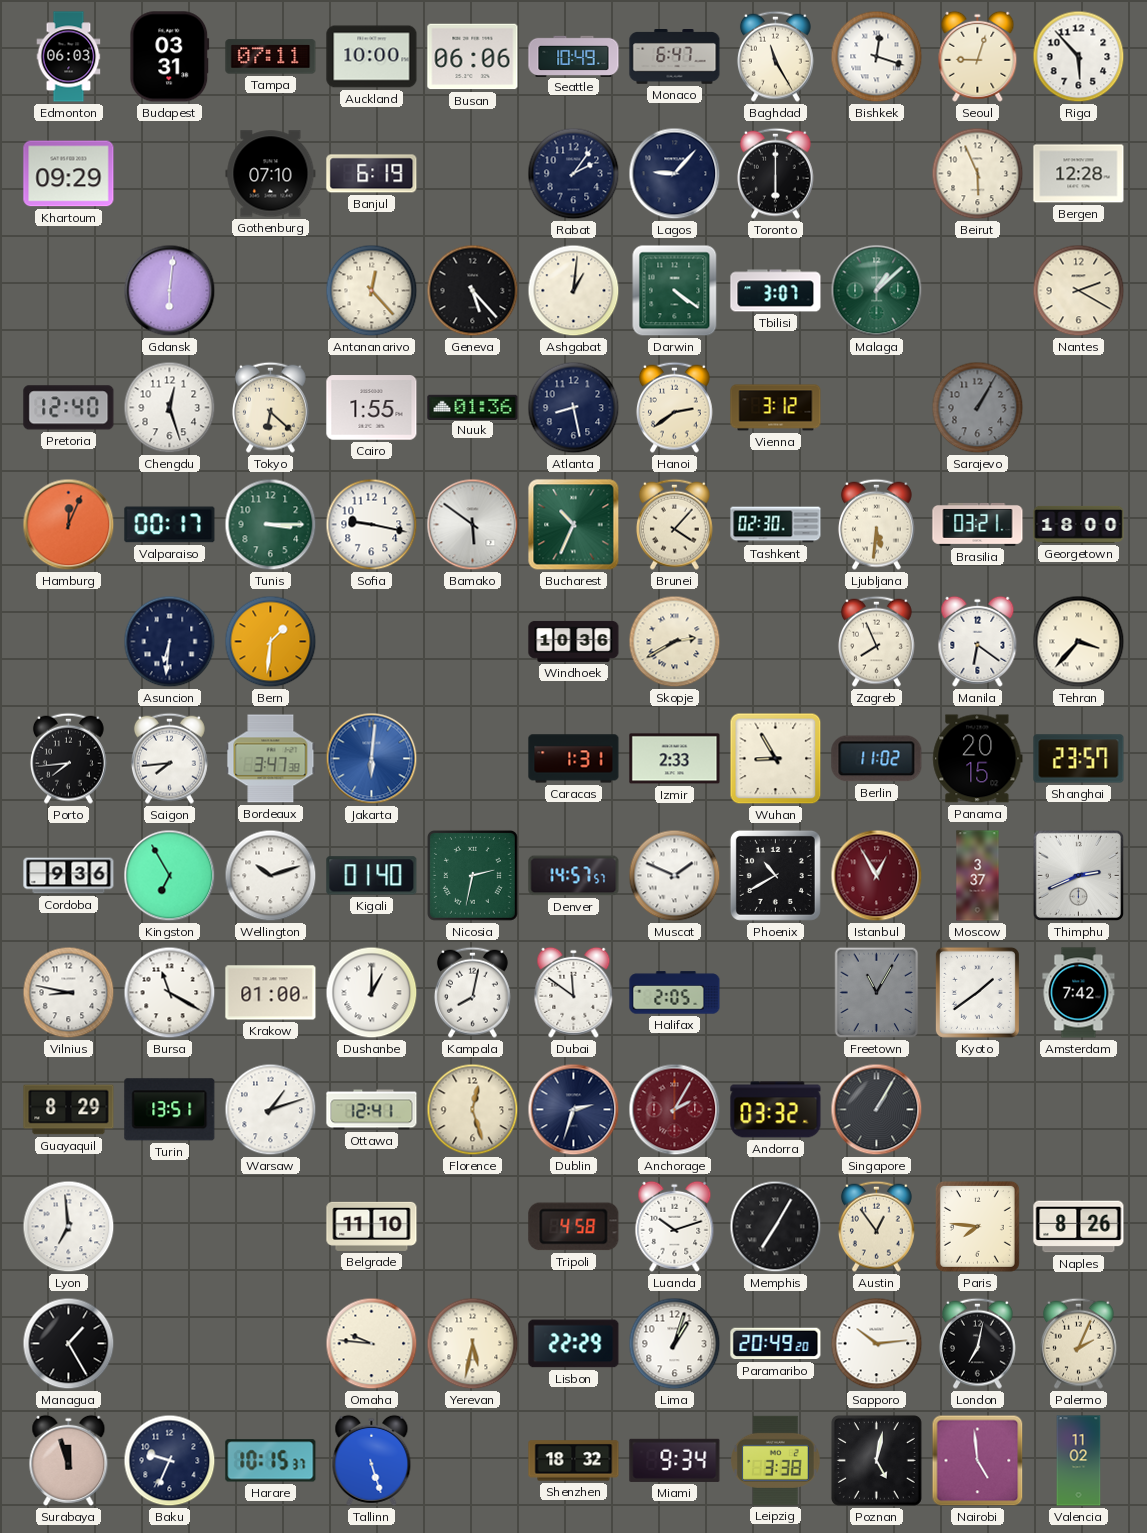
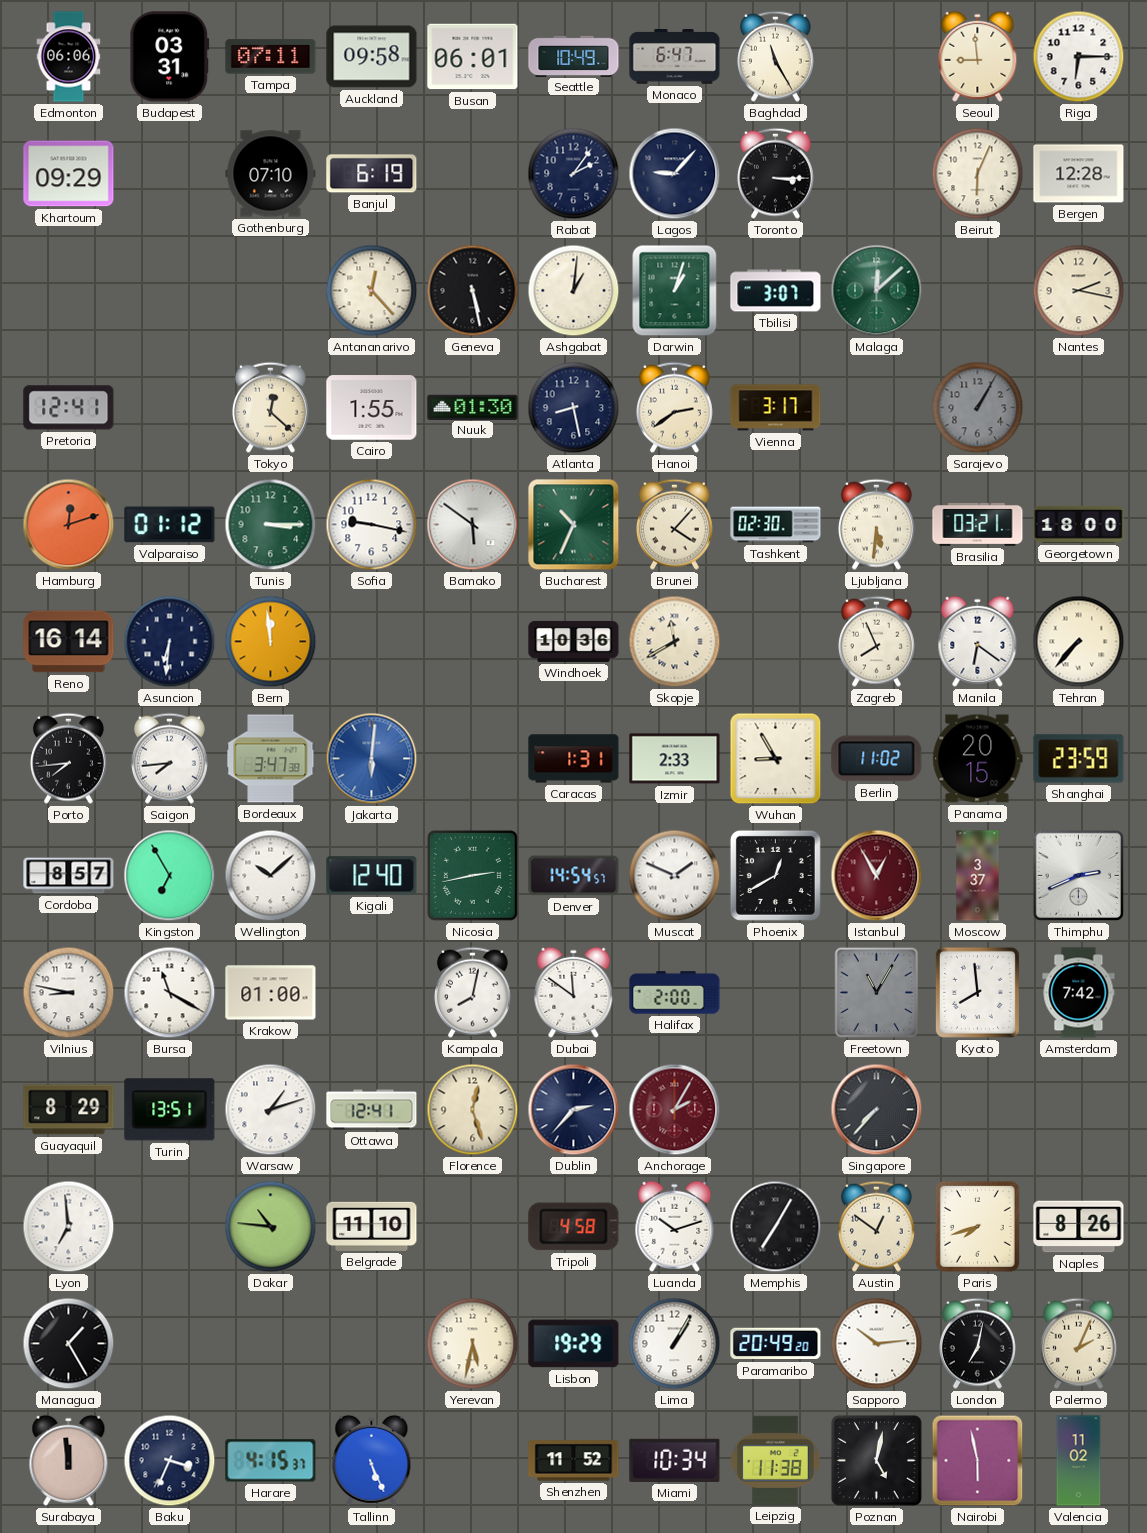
Edmonton: 06:03 -> 06:06
Auckland: 10:00 -> 09:58
Busan: 06:06 -> 06:01
Bishkek: 12:18 -> none
Seoul: 9:03 -> 8:59
Riga: 5:53 -> 6:15
Toronto: 6:00 -> 3:15
Beirut: 5:56 -> 6:04
Gdansk: 6:01 -> none
Geneva: 5:23 -> 5:28
Darwin: 4:21 -> 1:03
Malaga: 1:08 -> 12:08
Nantes: 2:20 -> 2:17
Pretoria: 12:40 -> 12:41
Chengdu: 12:27 -> none
Tokyo: 6:22 -> 12:22
Nuuk: 01:36 -> 01:30
Vienna: 3:12 -> 3:17
Hamburg: 12:04 -> 12:12
Valparaiso: 00:17 -> 01:12
Reno: none -> 16:14
Bern: 1:31 -> 11:59
Skopje: 2:40 -> 11:40
Tehran: 3:37 -> 7:37
Shanghai: 23:57 -> 23:59
Cordoba: 9:36 -> 8:57
Wellington: 10:12 -> 10:08
Kigali: 01:40 -> 12:40
Nicosia: 2:32 -> 2:43
Denver: 14:57 -> 14:54
Phoenix: 10:40 -> 12:40
Dushanbe: 1:00 -> none
Halifax: 2:05 -> 2:00
Kyoto: 1:39 -> 7:59
Dublin: 2:33 -> 2:37
Andorra: 03:32 -> none
Singapore: 1:05 -> 7:37
Dakar: none -> 10:46
Austin: 12:54 -> 12:51
Paris: 7:46 -> 7:42
Omaha: 9:46 -> none
Lisbon: 22:29 -> 19:29
Lima: 1:03 -> 1:05
Surabaya: 11:57 -> 11:59
Baku: 9:34 -> 3:34
Harare: 10:15 -> 4:15
Tallinn: 5:27 -> 5:26
Shenzhen: 18:32 -> 11:52
Miami: 9:34 -> 10:34
Leipzig: 3:38 -> 11:38
Nairobi: 4:59 -> 5:58
